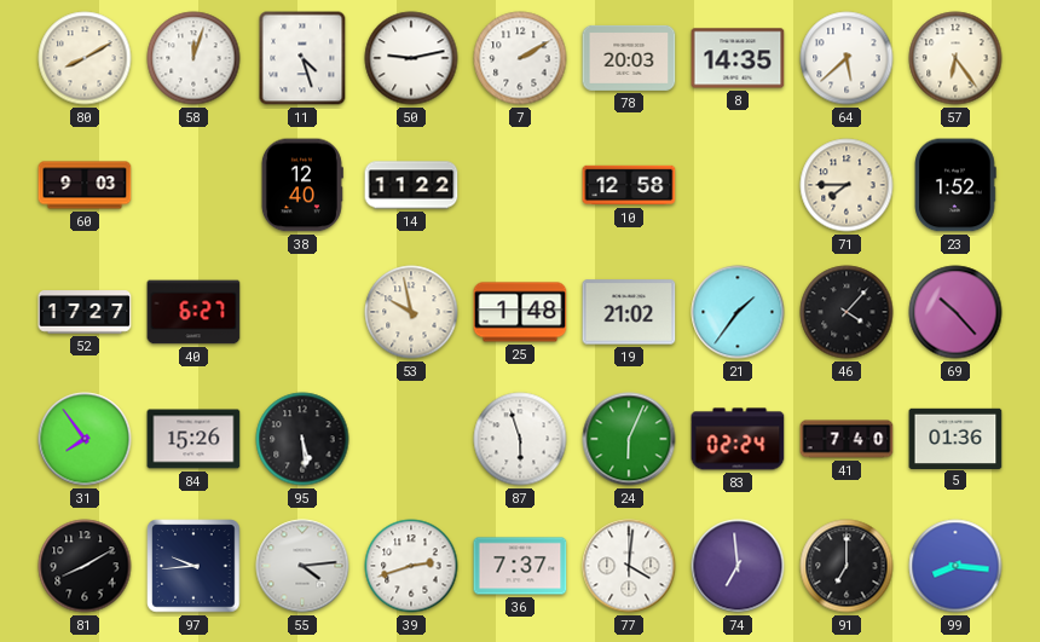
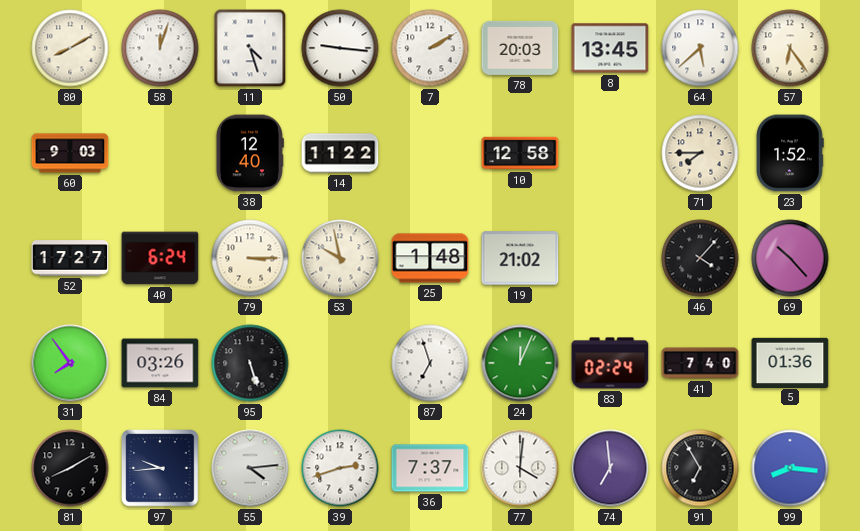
50: 9:13 -> 9:16
8: 14:35 -> 13:45
40: 6:27 -> 6:24
79: none -> 3:15
21: 1:36 -> none
84: 15:26 -> 03:26
95: 5:29 -> 5:27
87: 5:57 -> 6:57
24: 6:04 -> 12:04
91: 7:00 -> 6:55
